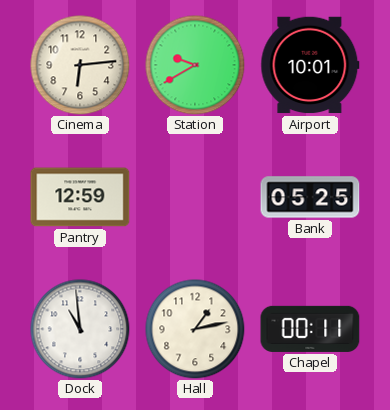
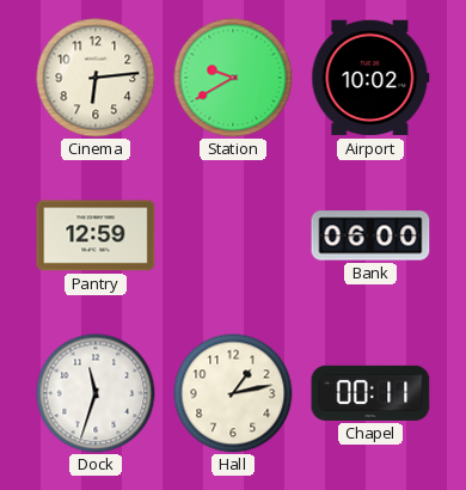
Airport: 10:01 -> 10:02
Bank: 05:25 -> 06:00
Dock: 10:59 -> 11:33
